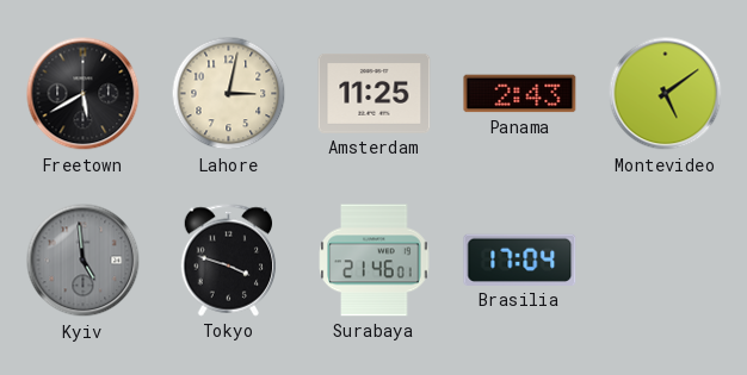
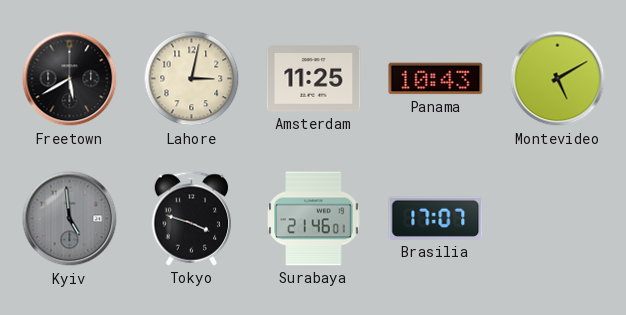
Panama: 2:43 -> 10:43
Montevideo: 5:09 -> 5:10
Brasilia: 17:04 -> 17:07
